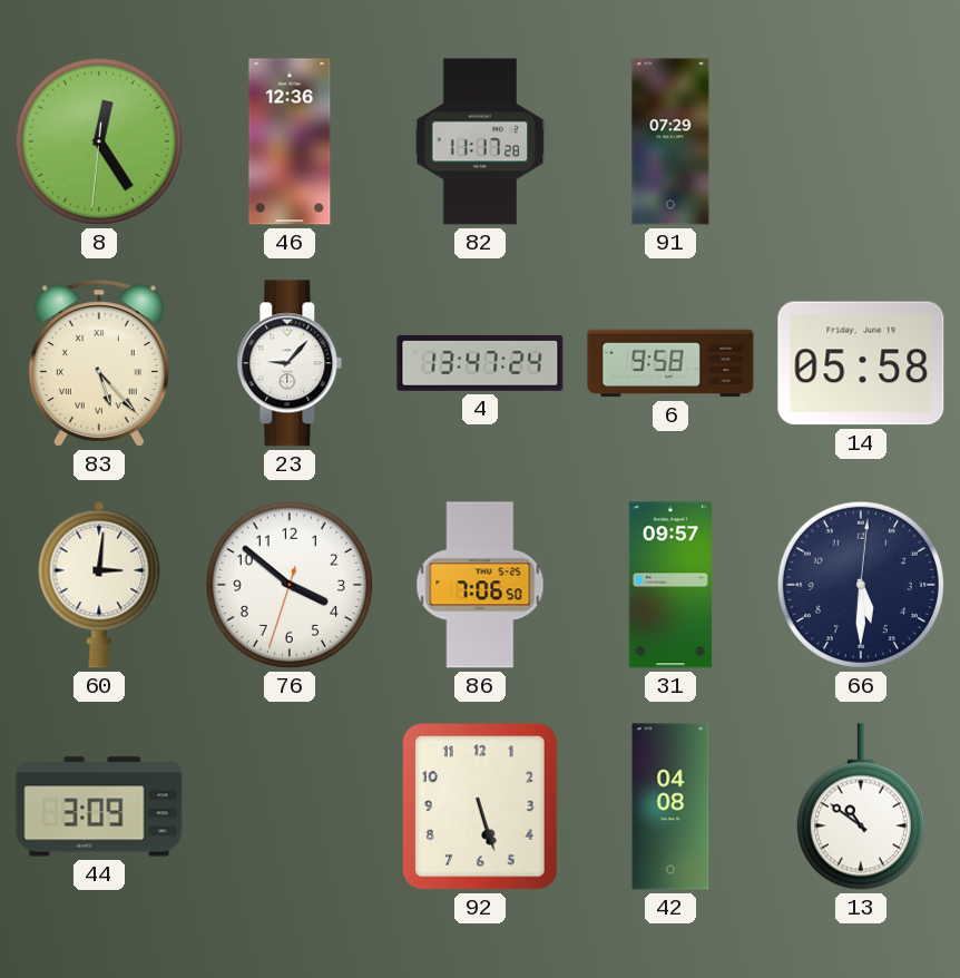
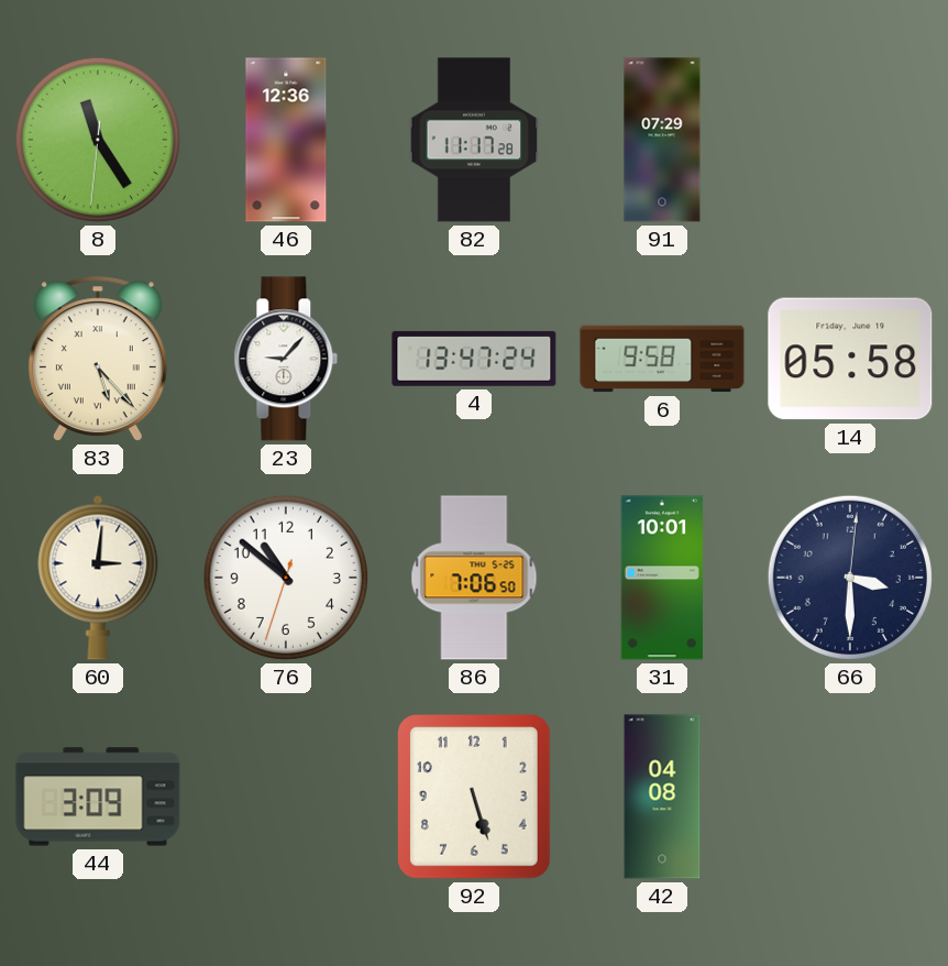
8: 12:24 -> 11:24
76: 3:51 -> 10:51
31: 09:57 -> 10:01
66: 5:30 -> 3:30
13: 10:51 -> none
